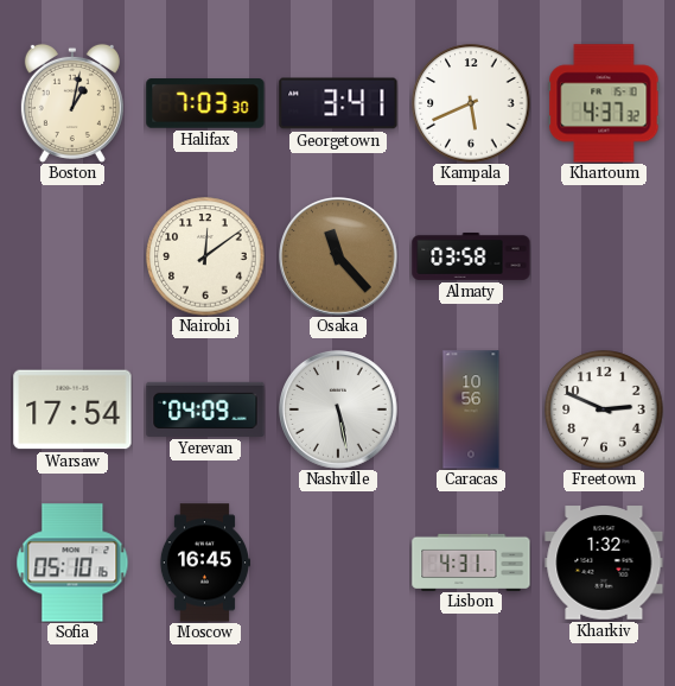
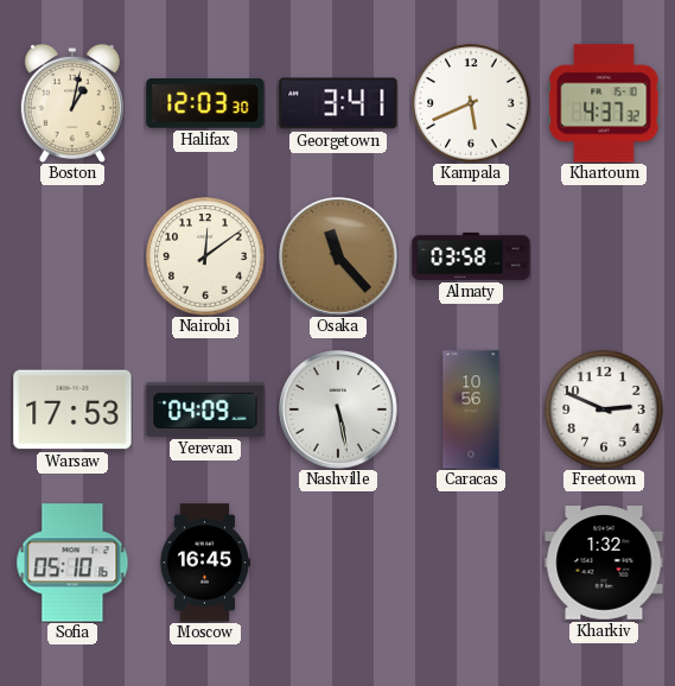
Halifax: 7:03 -> 12:03
Warsaw: 17:54 -> 17:53
Lisbon: 4:31 -> none
